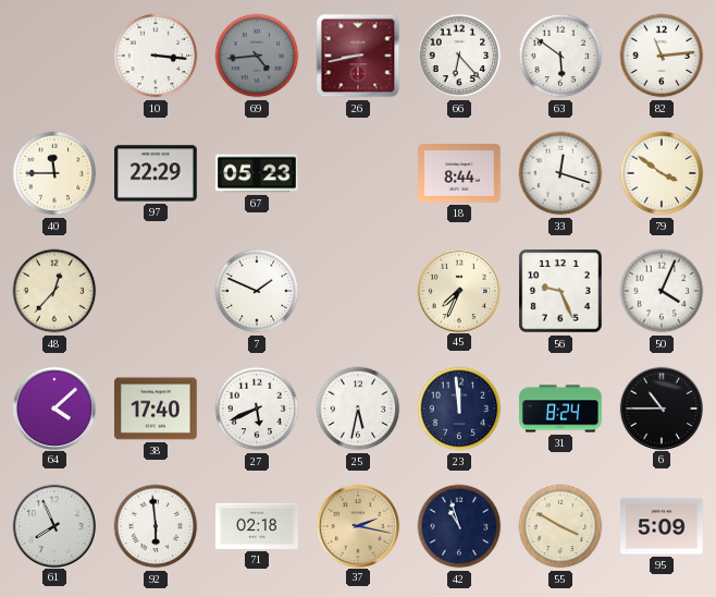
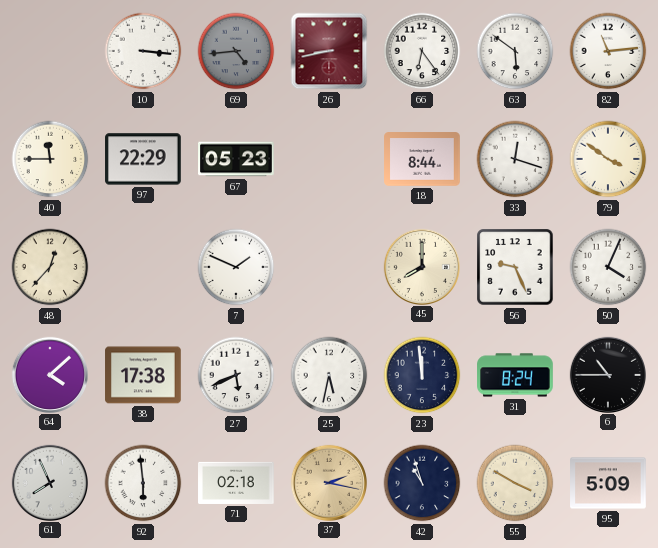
66: 6:23 -> 6:24
45: 7:34 -> 8:00
38: 17:40 -> 17:38
